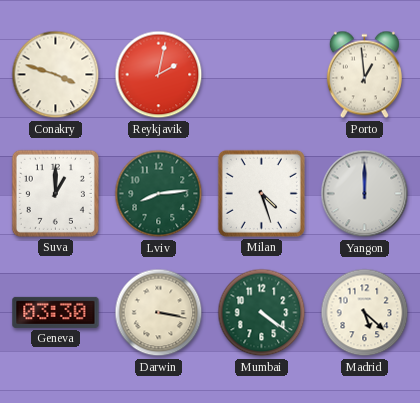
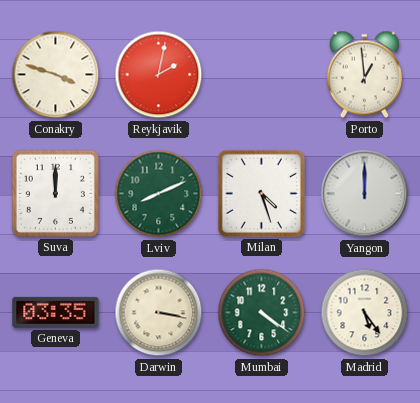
Suva: 1:00 -> 12:00
Lviv: 8:14 -> 8:11
Geneva: 03:30 -> 03:35
Madrid: 5:22 -> 5:24
